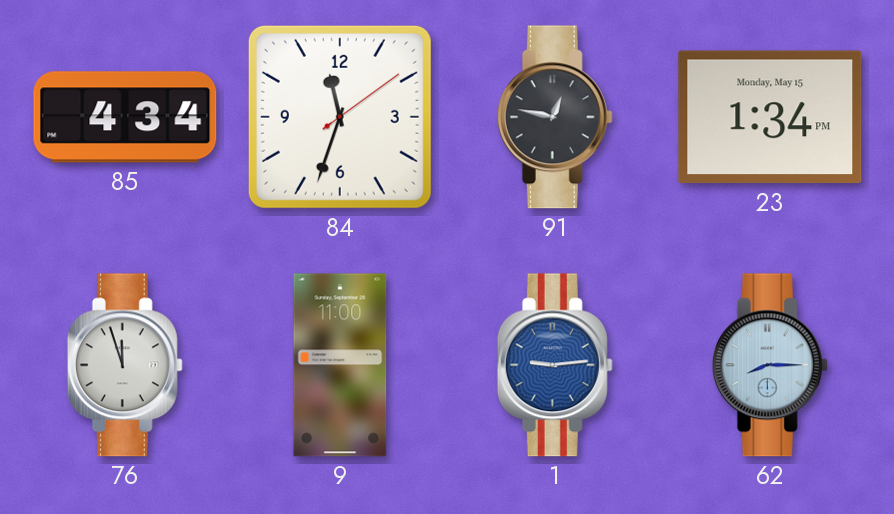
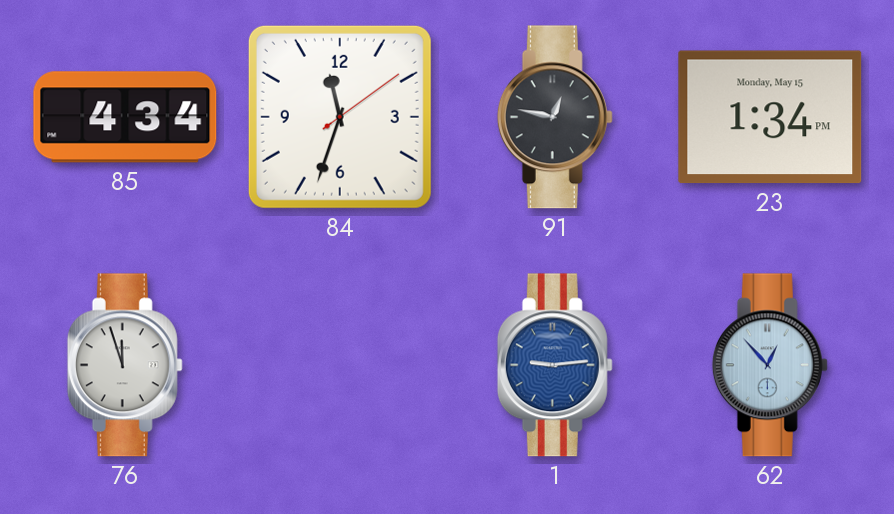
9: 11:00 -> none
62: 8:15 -> 12:53
